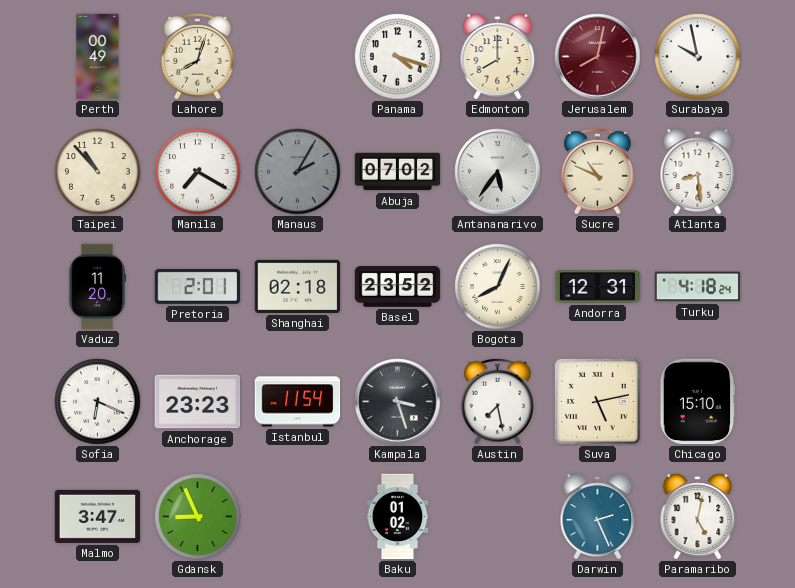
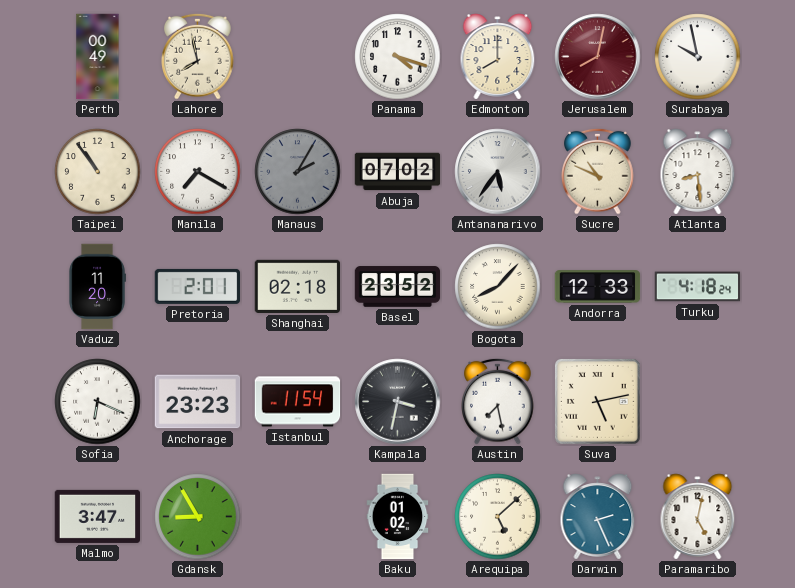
Lahore: 8:03 -> 7:58
Taipei: 10:53 -> 10:54
Bogota: 8:04 -> 8:07
Andorra: 12:31 -> 12:33
Kampala: 3:27 -> 3:32
Chicago: 15:10 -> none
Gdansk: 8:56 -> 8:55
Arequipa: none -> 5:08
